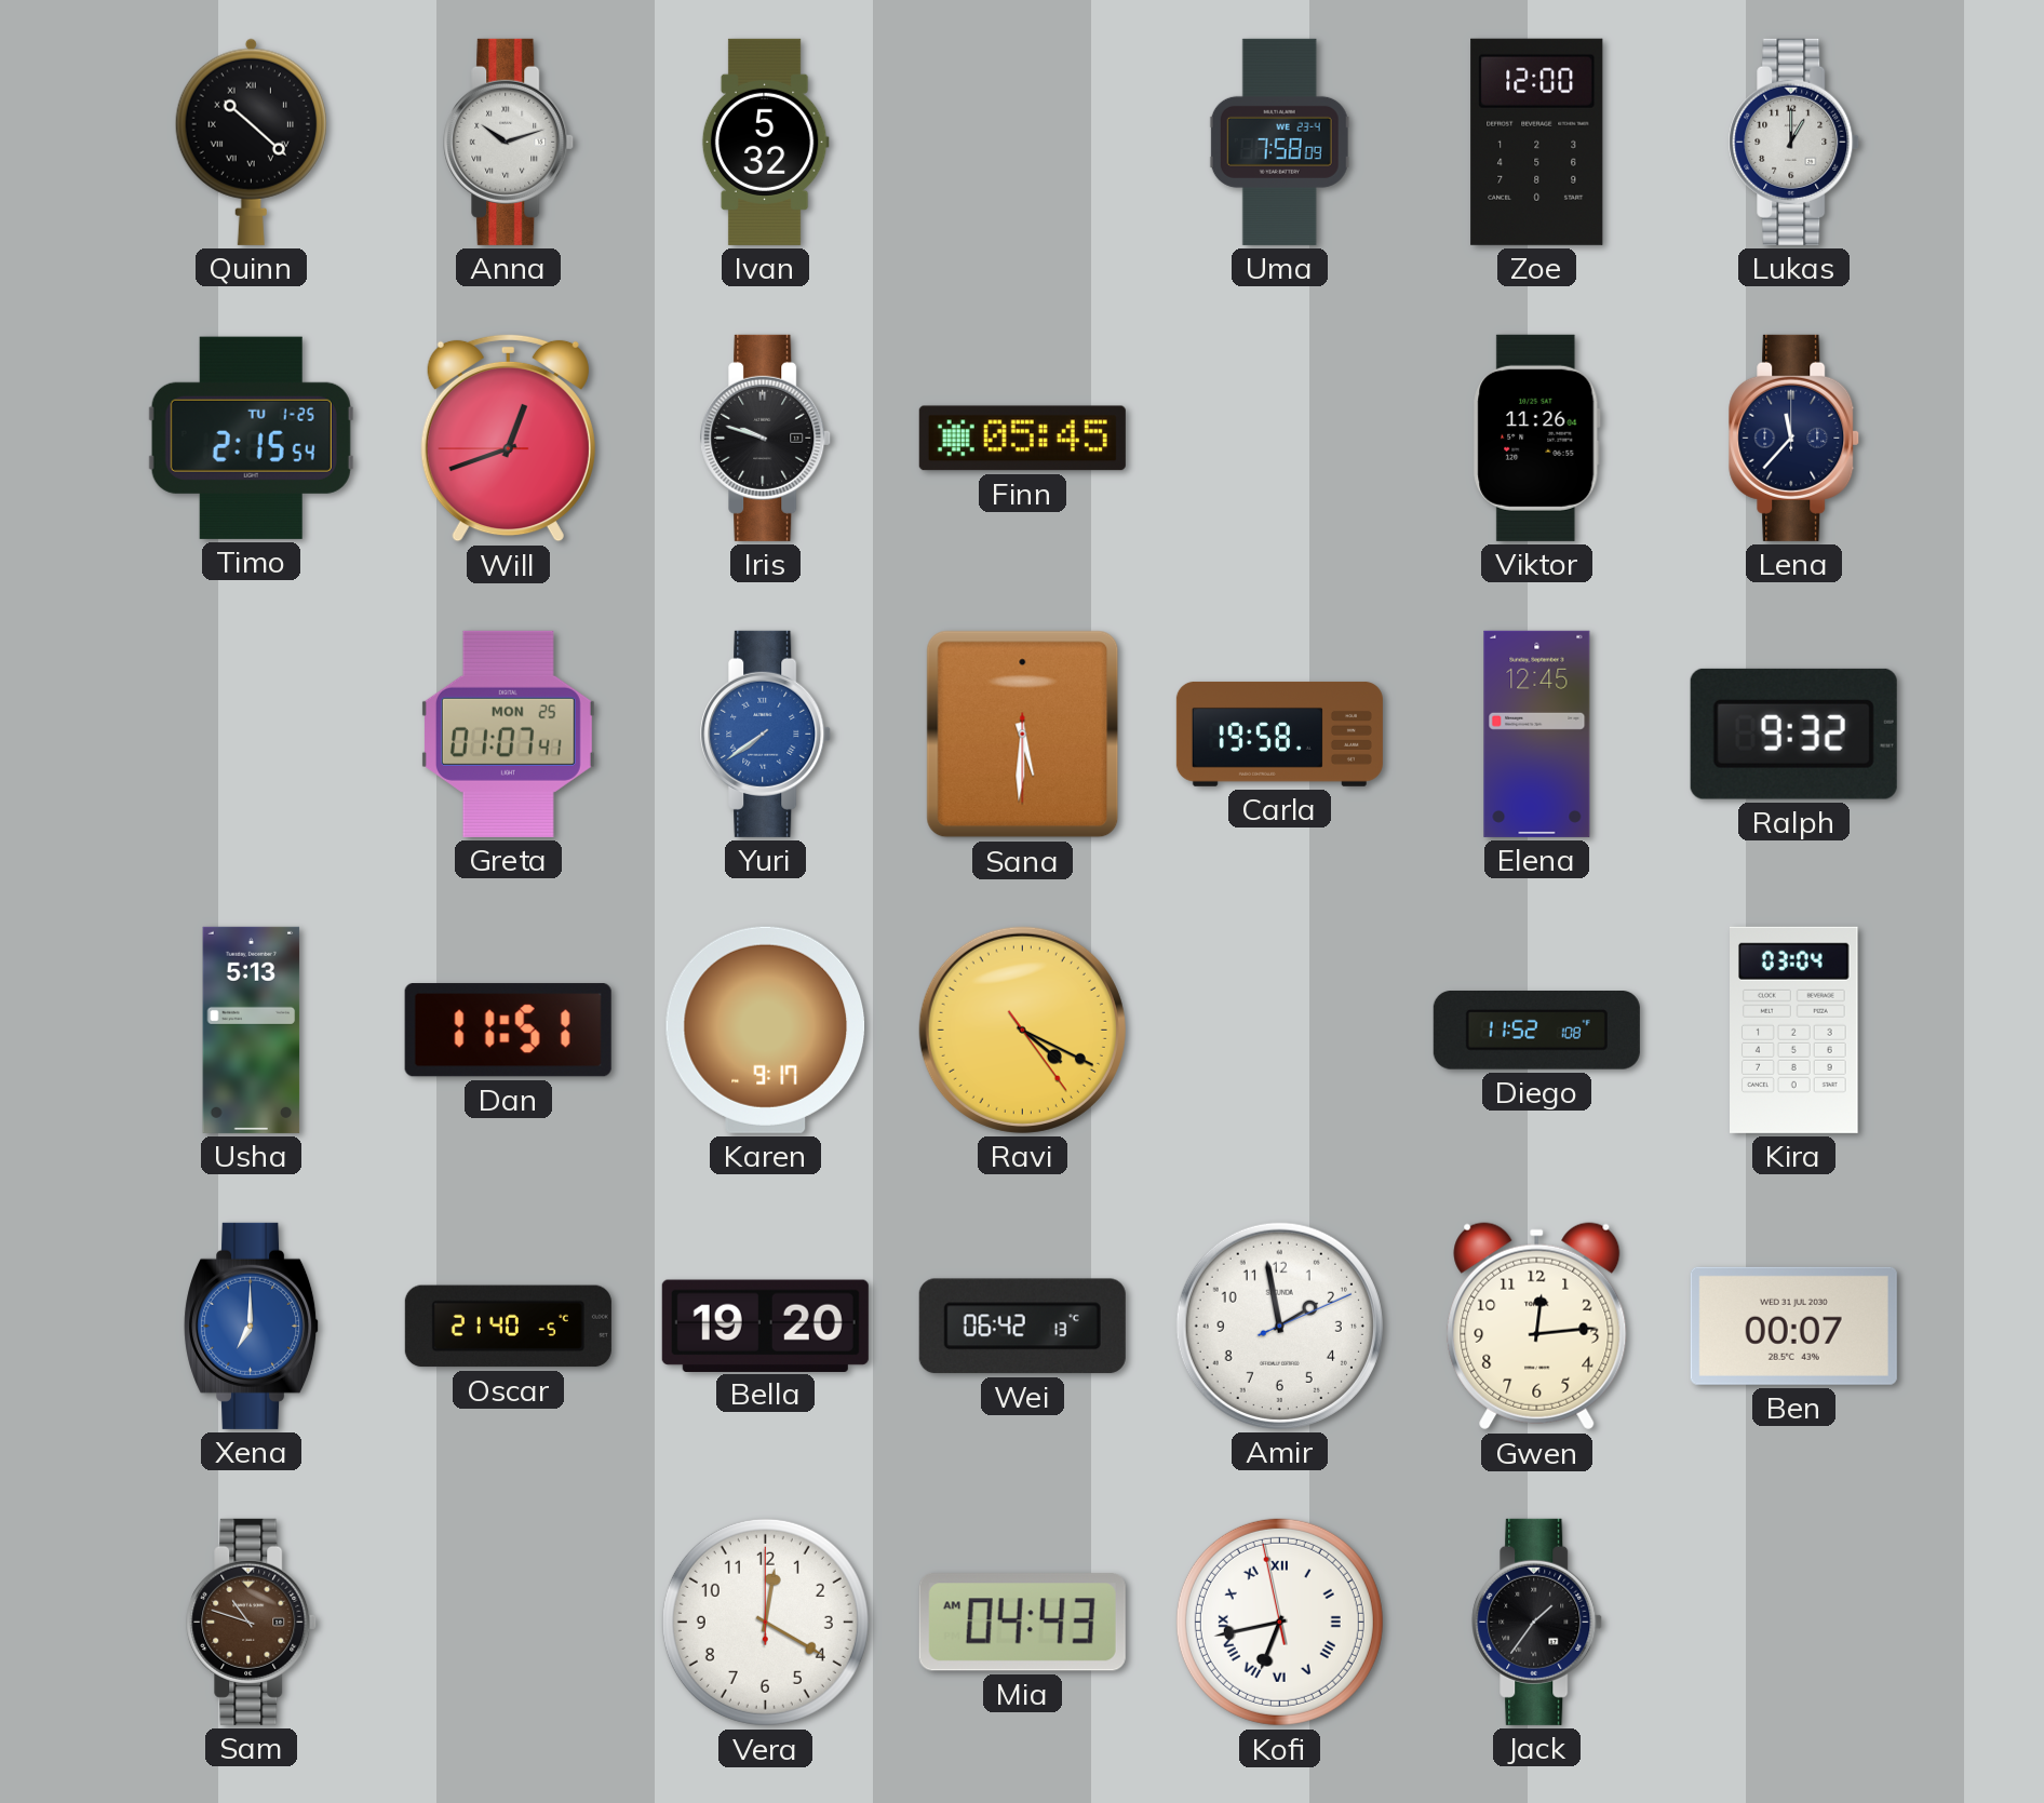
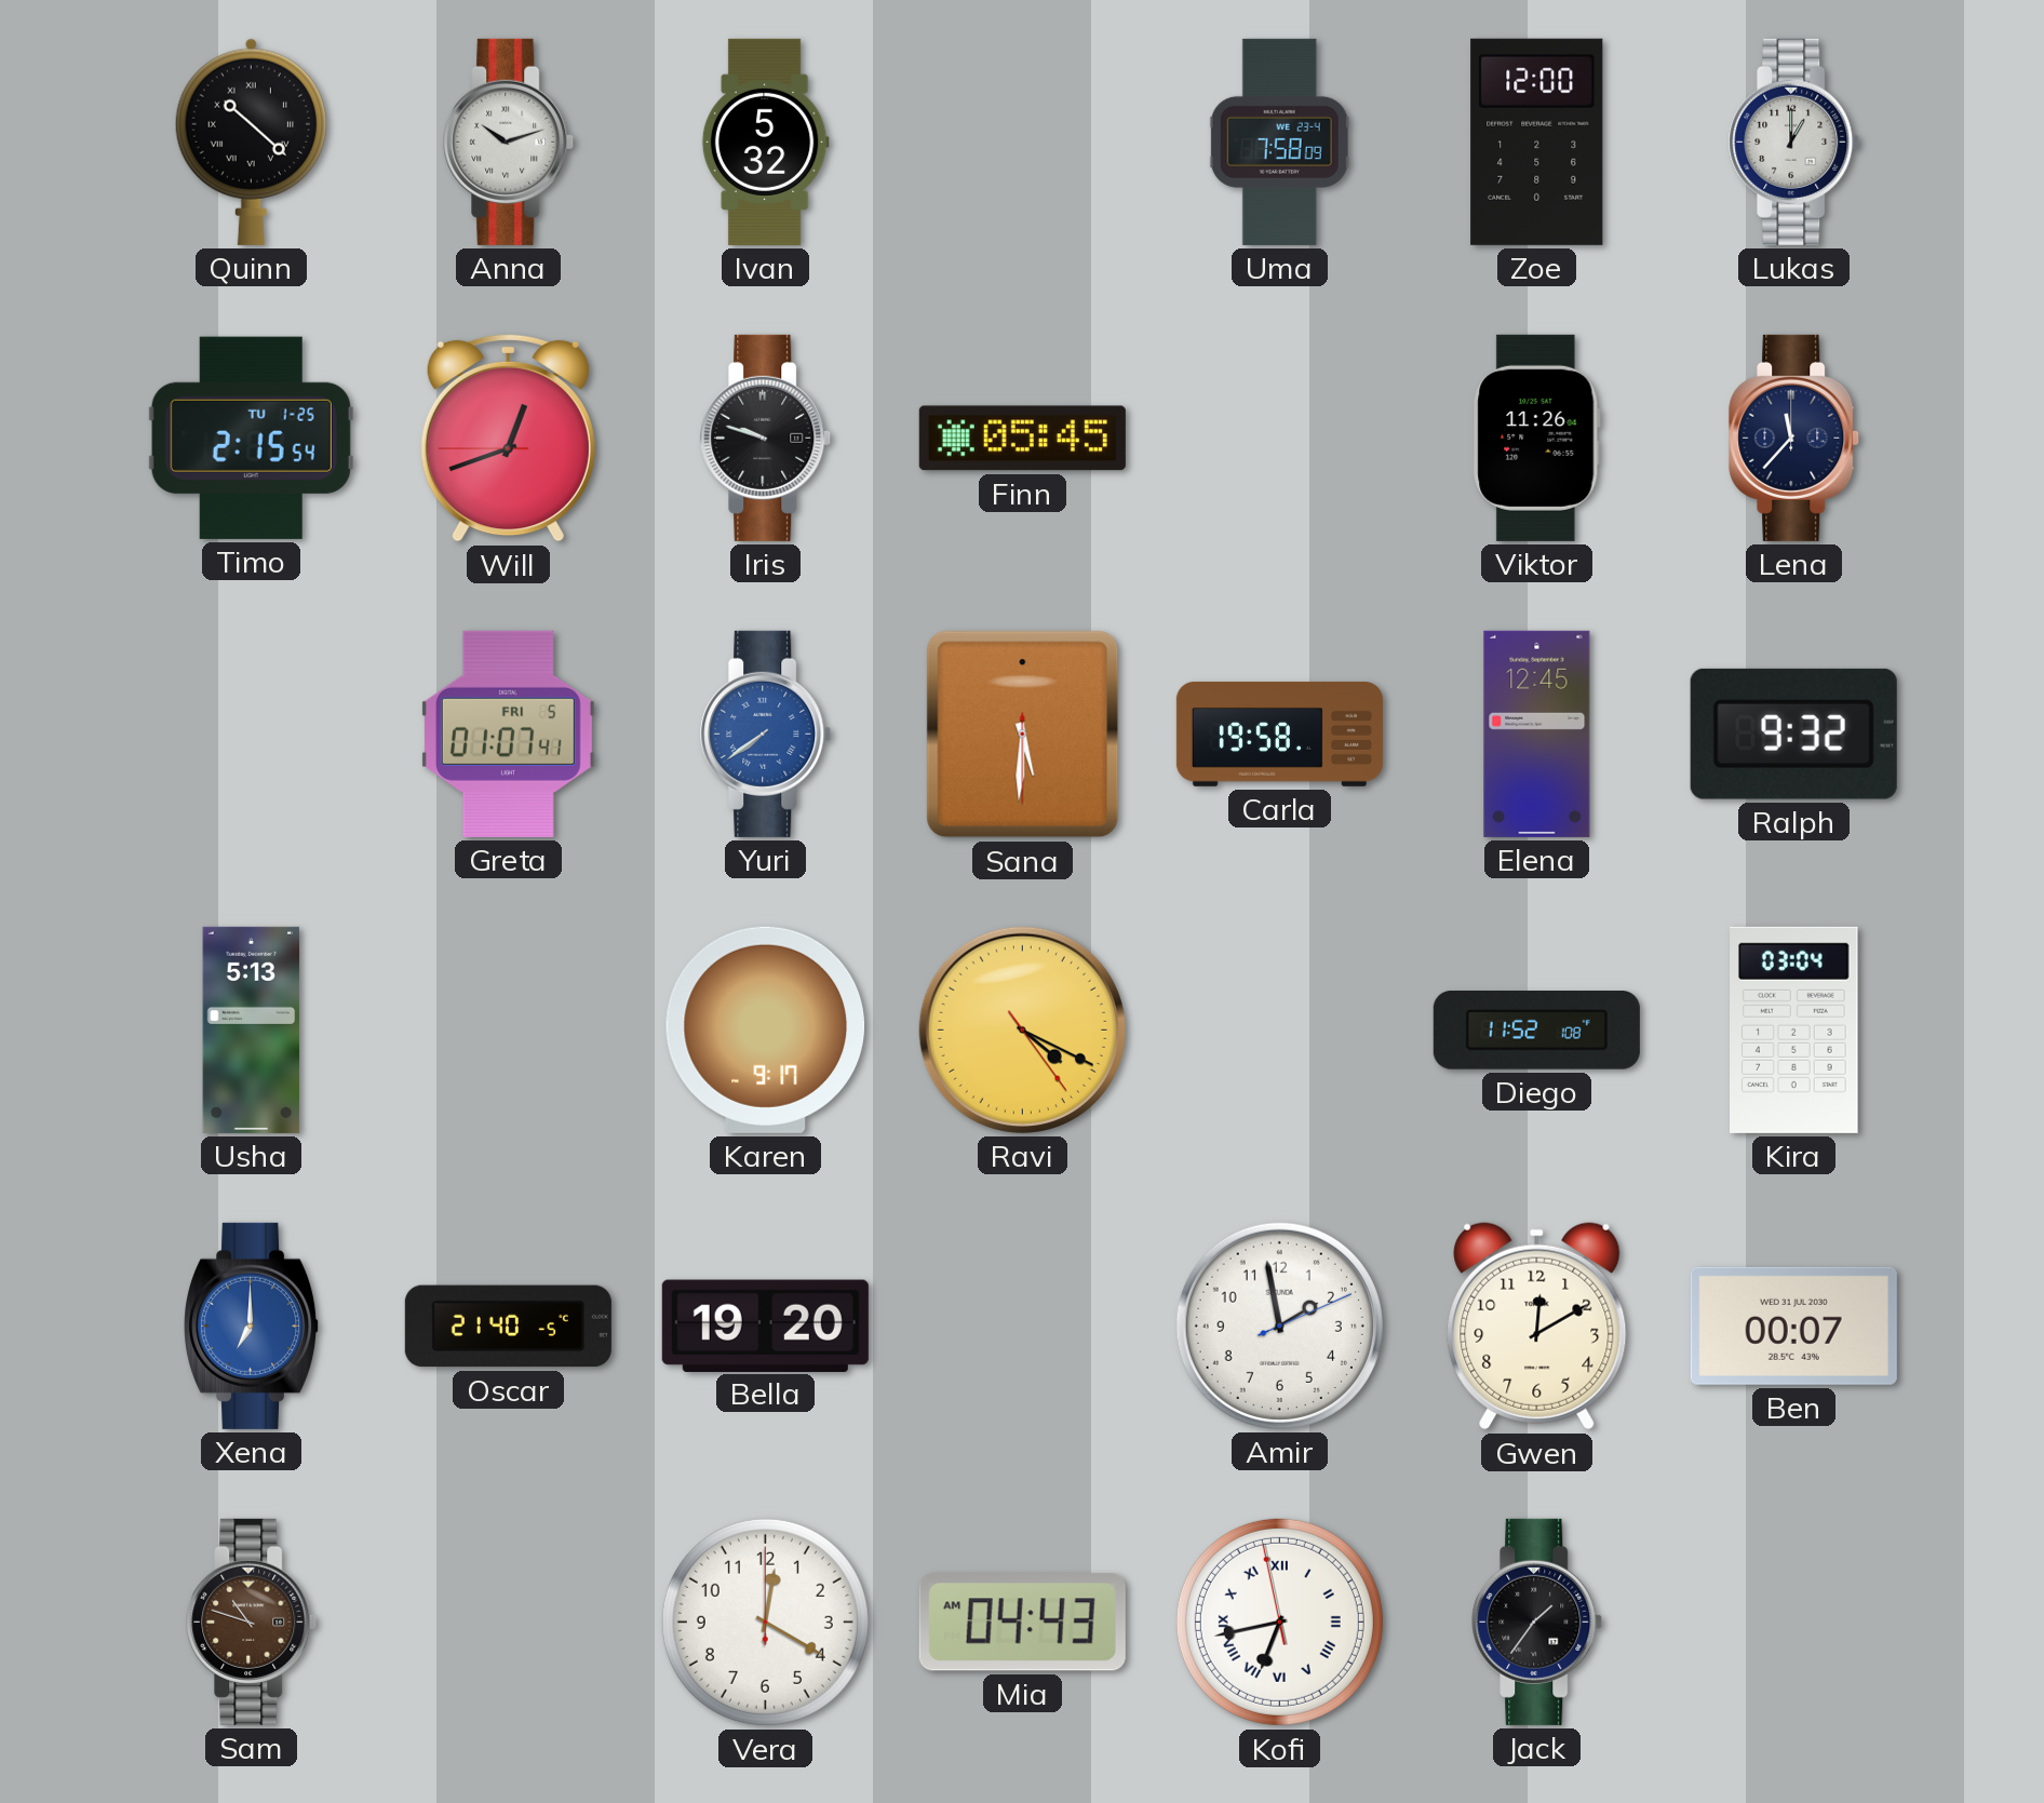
Greta date: MON 25 -> FRI 5
Dan: 11:51 -> none
Wei: 06:42 -> none
Gwen: 12:14 -> 12:10
